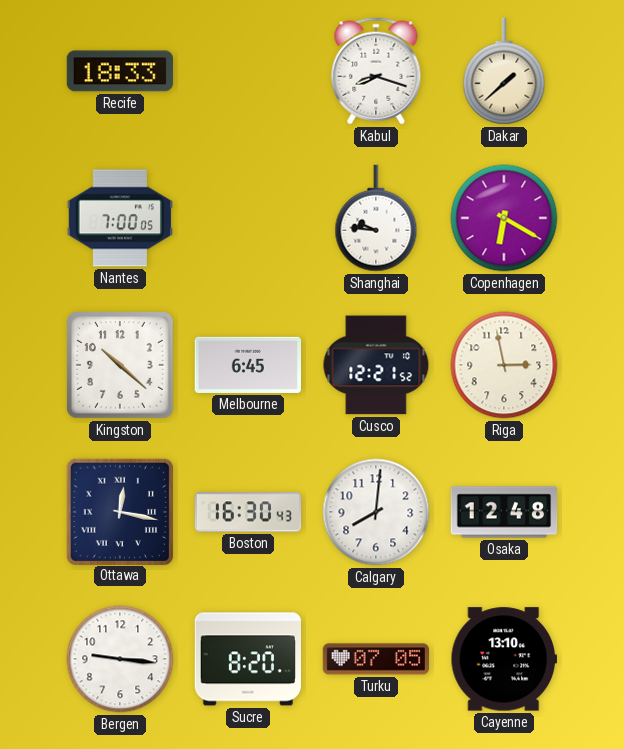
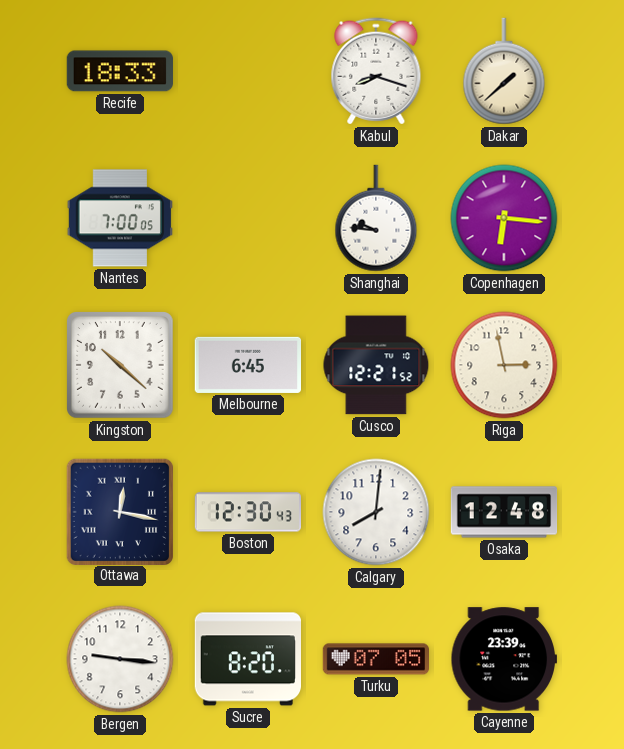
Copenhagen: 6:20 -> 6:16
Boston: 16:30 -> 12:30
Cayenne: 13:10 -> 23:39
